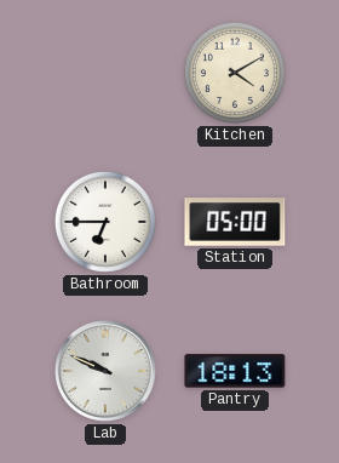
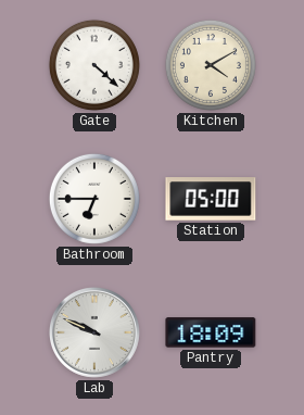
Gate: none -> 4:22
Pantry: 18:13 -> 18:09
